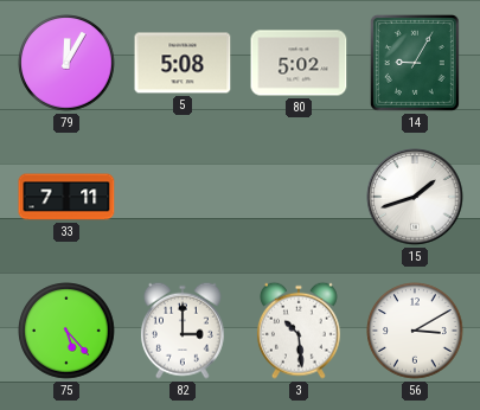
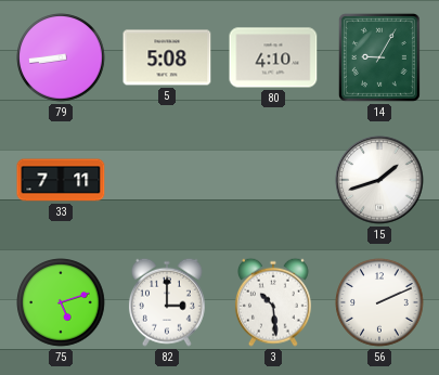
79: 12:05 -> 8:44
80: 5:02 -> 4:10
75: 5:23 -> 5:12
56: 3:10 -> 2:11
